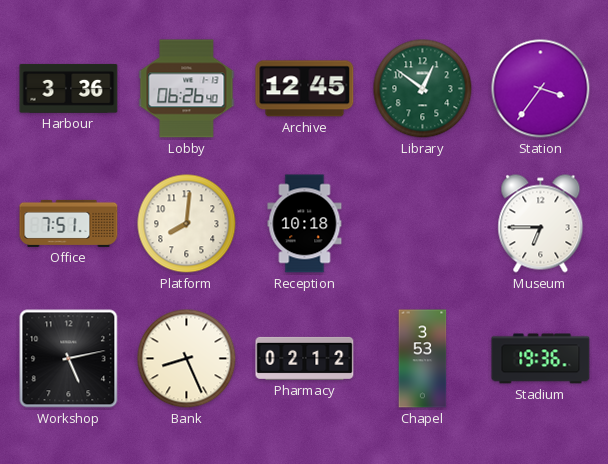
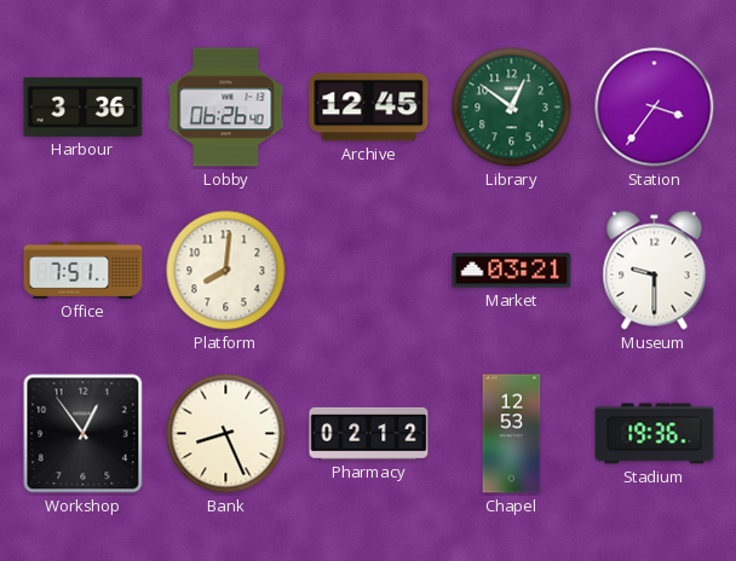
Reception: 10:18 -> none
Market: none -> 03:21
Museum: 6:45 -> 9:30
Workshop: 5:13 -> 12:54
Chapel: 3:53 -> 12:53
